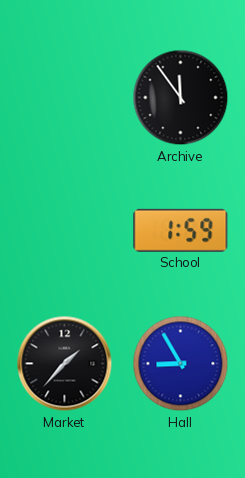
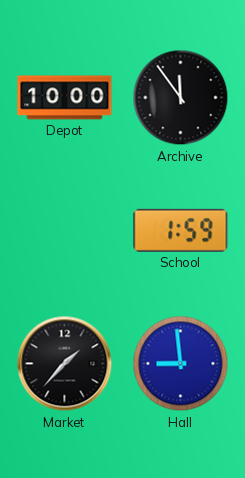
Depot: none -> 10:00
Hall: 8:55 -> 8:59
